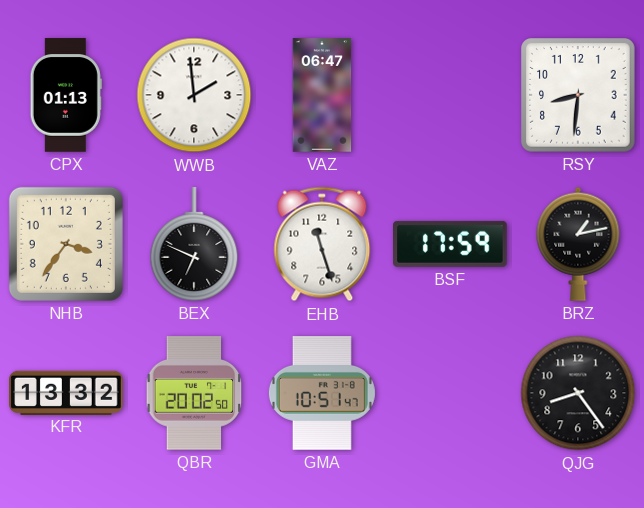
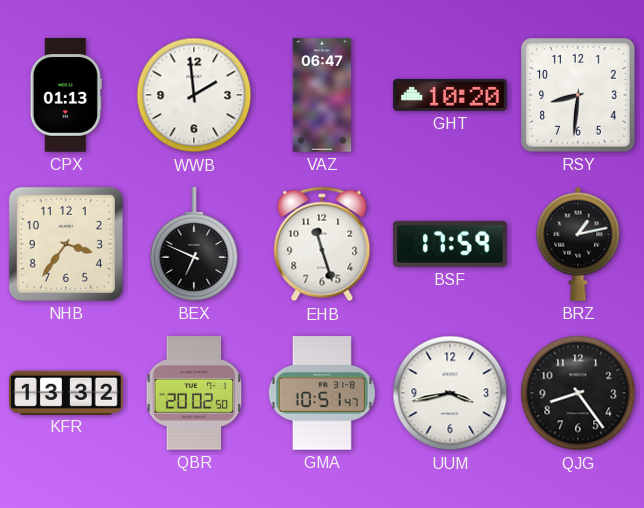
GHT: none -> 10:20
UUM: none -> 3:43
